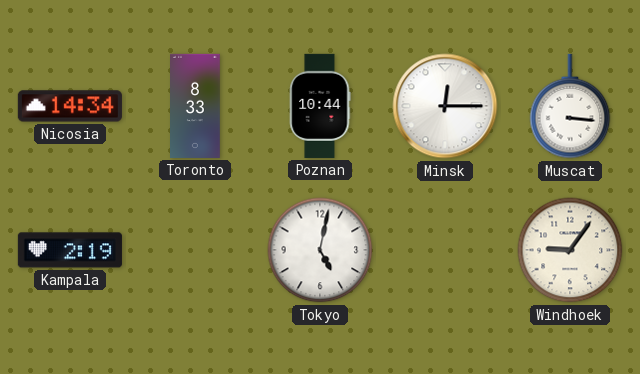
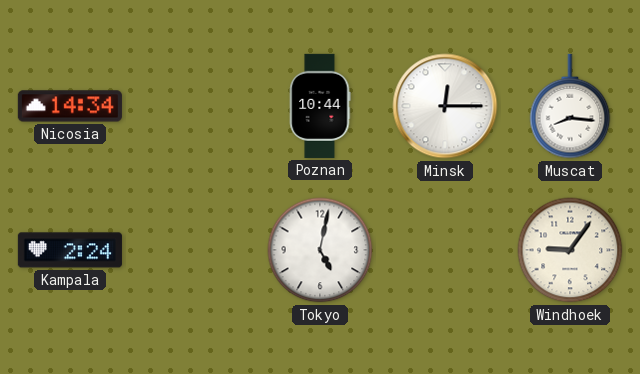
Toronto: 8:33 -> none
Muscat: 3:16 -> 8:16
Kampala: 2:19 -> 2:24
